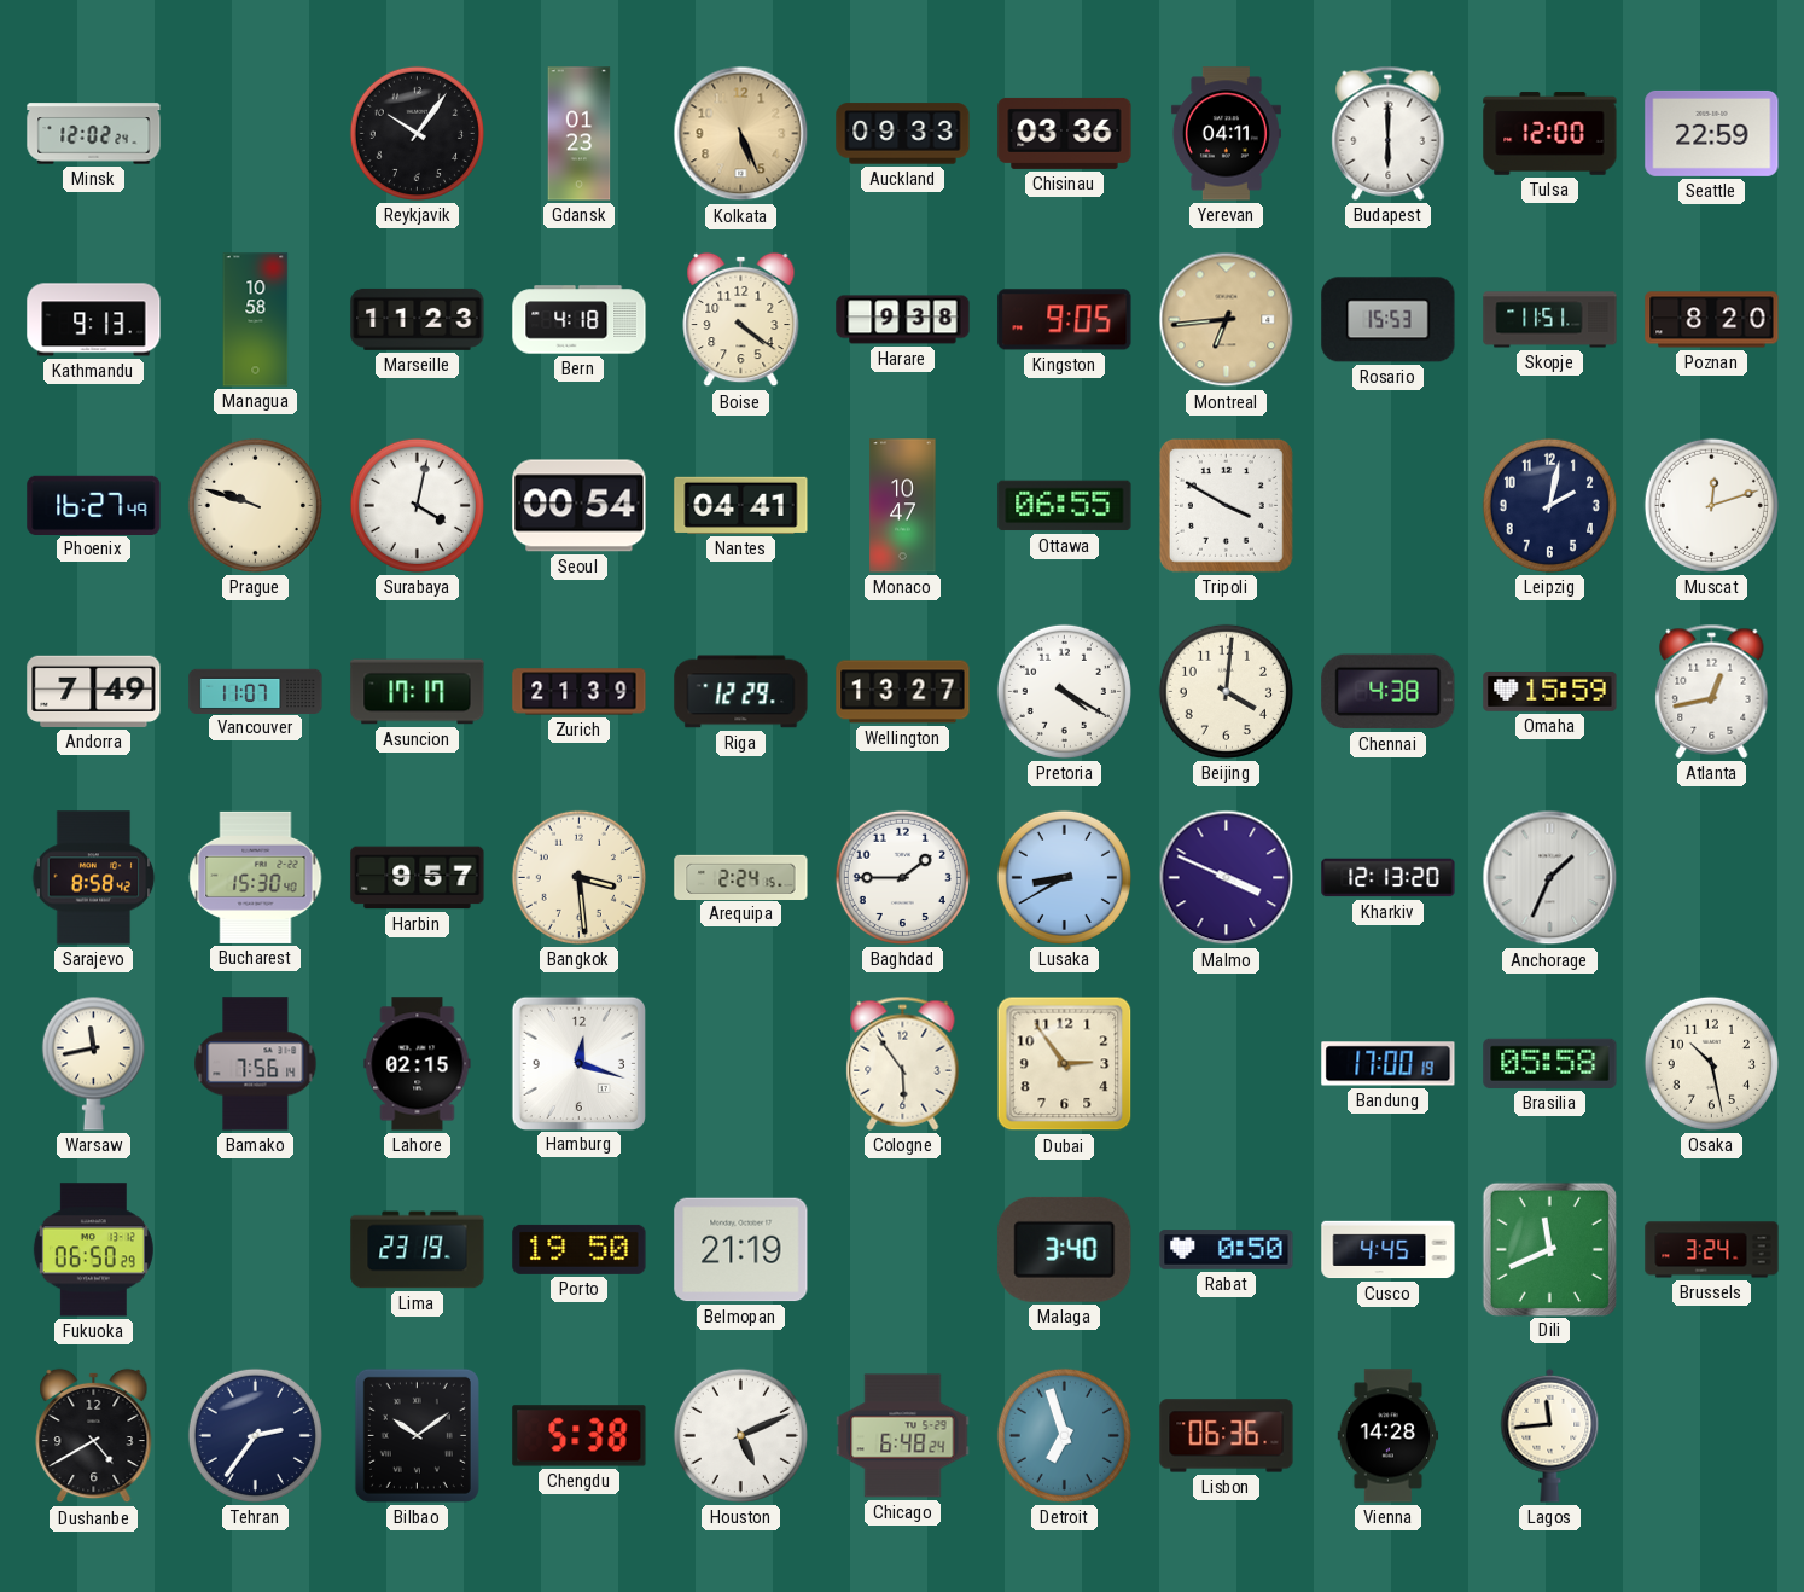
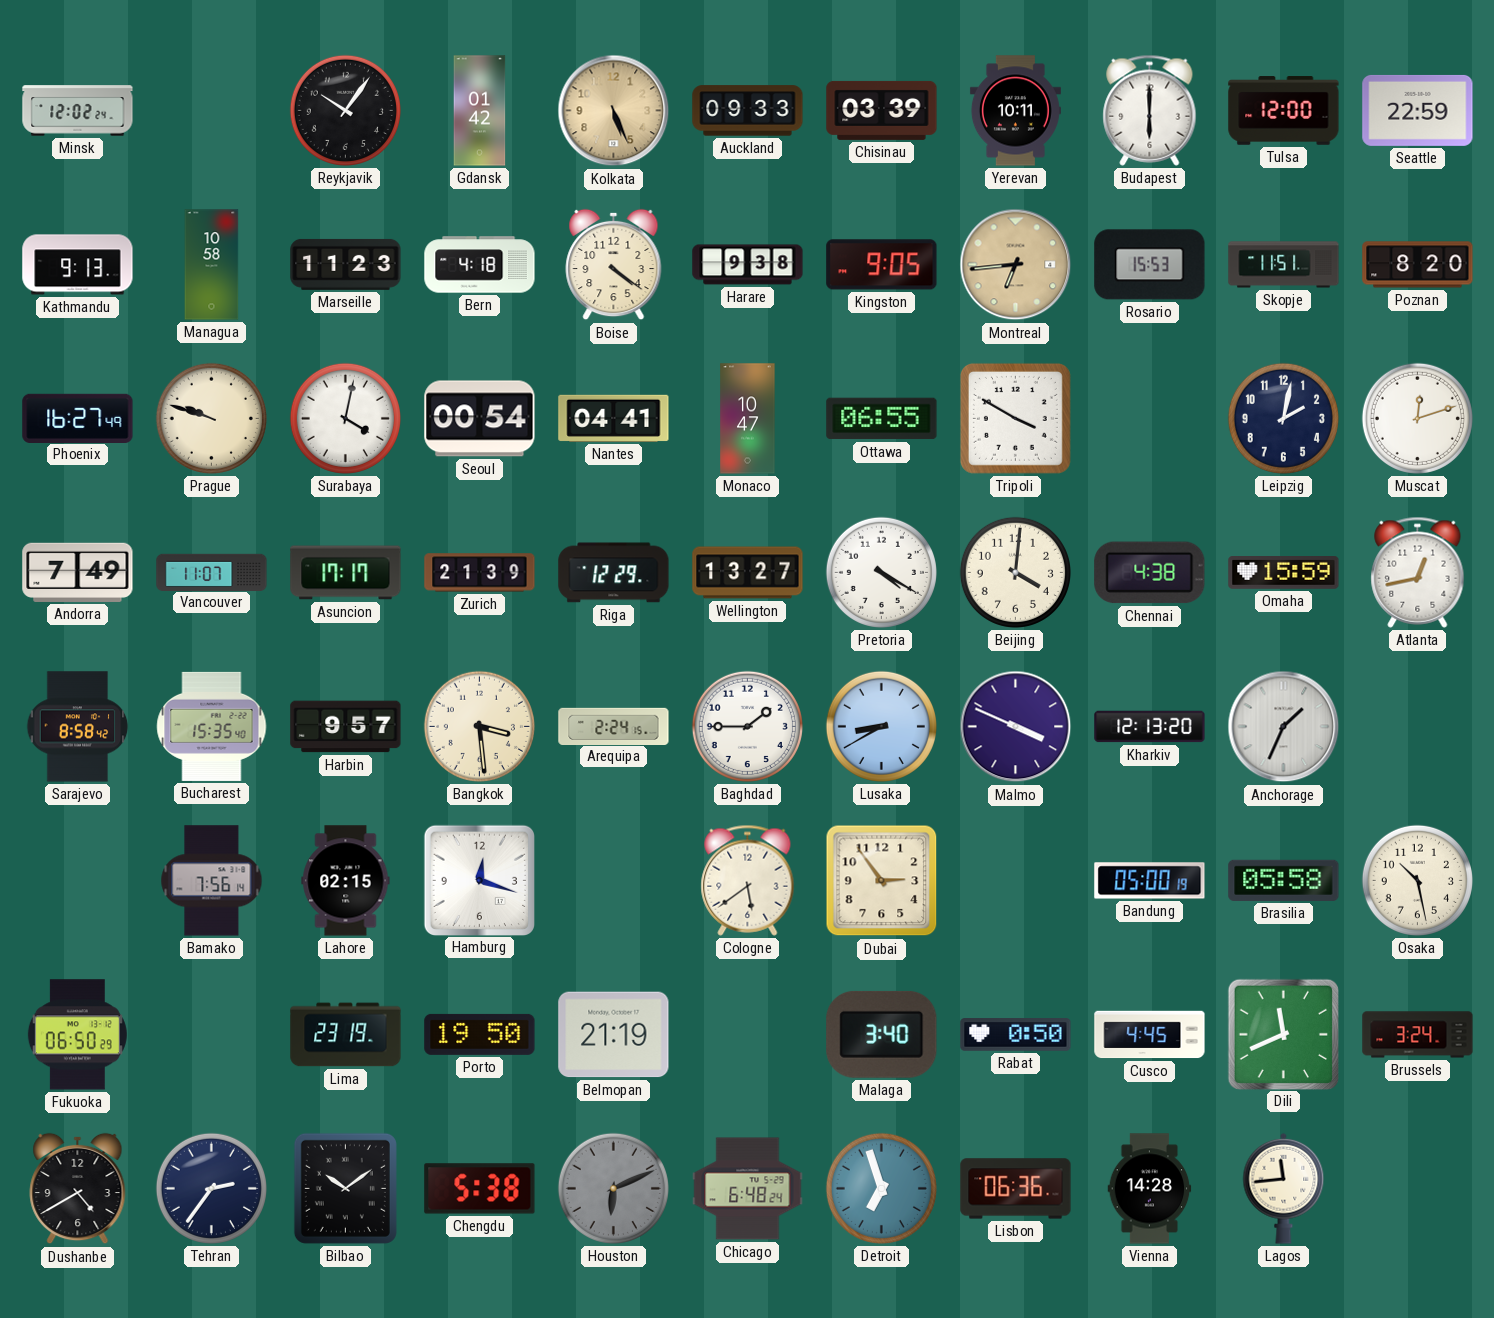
Gdansk: 01:23 -> 01:42
Chisinau: 03:36 -> 03:39
Yerevan: 04:11 -> 10:11
Bucharest: 15:30 -> 15:35
Warsaw: 11:43 -> none
Cologne: 5:54 -> 5:39
Bandung: 17:00 -> 05:00
Houston: 5:11 -> 6:11
Houston dial: white -> grey
